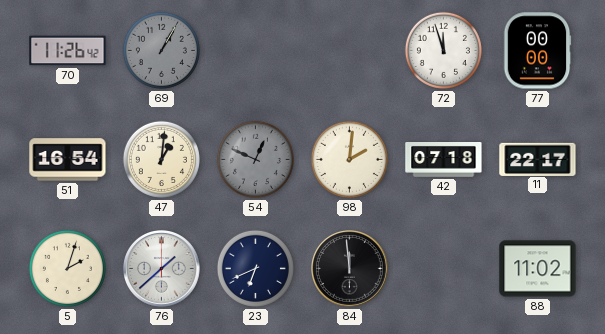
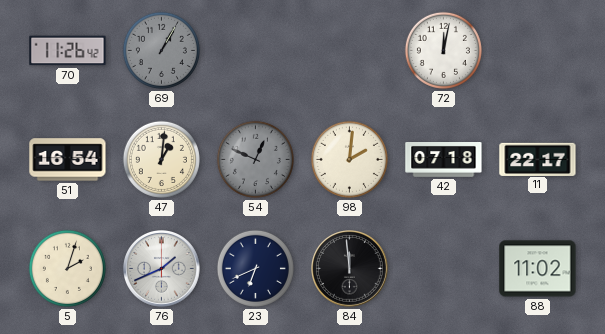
72: 11:57 -> 12:02
77: 00:00 -> none
76: 1:38 -> 1:41
